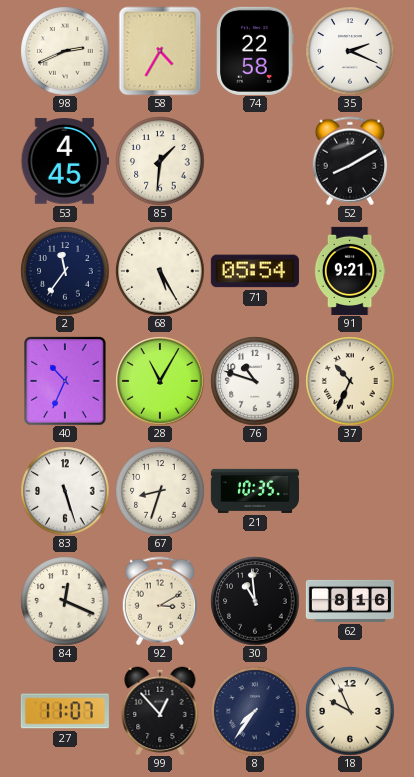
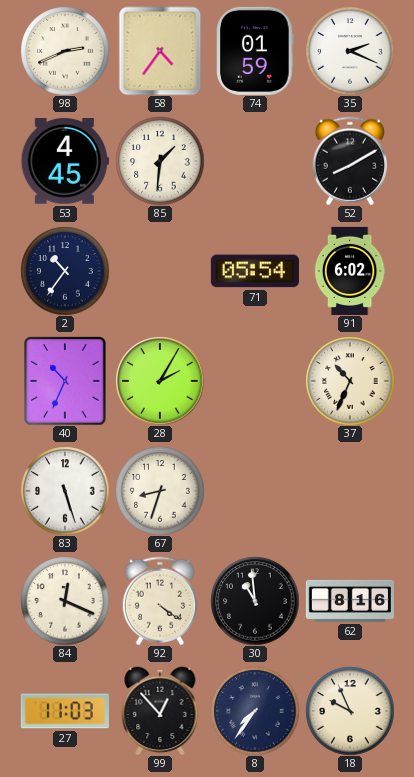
58: 4:35 -> 4:36
74: 22:58 -> 01:59
2: 11:36 -> 10:36
68: 5:25 -> none
91: 9:21 -> 6:02
28: 11:05 -> 2:05
76: 10:48 -> none
21: 10:35 -> none
92: 3:10 -> 4:21
27: 11:07 -> 11:03
